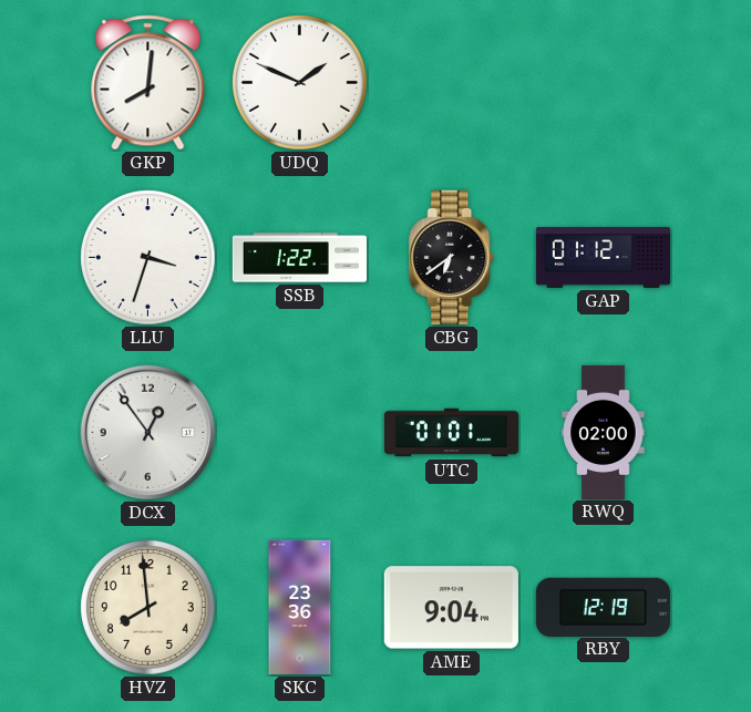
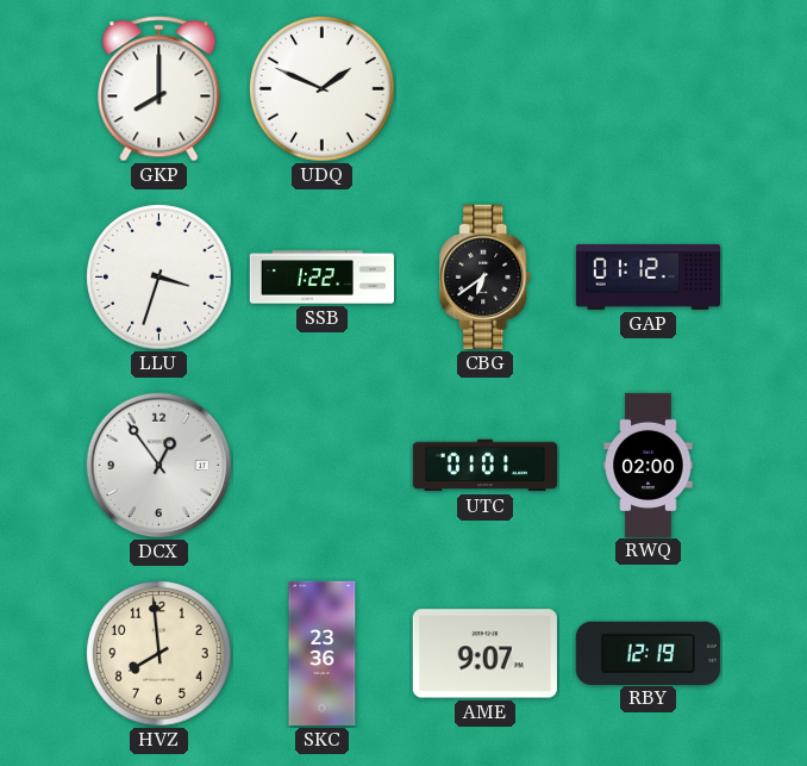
GKP: 8:01 -> 8:00
AME: 9:04 -> 9:07
